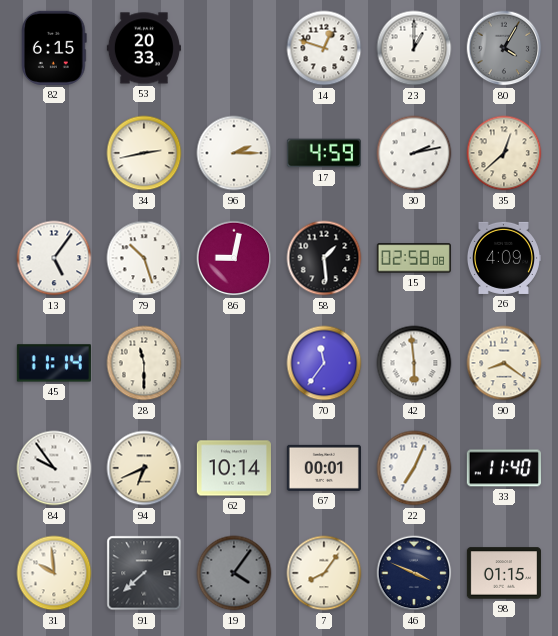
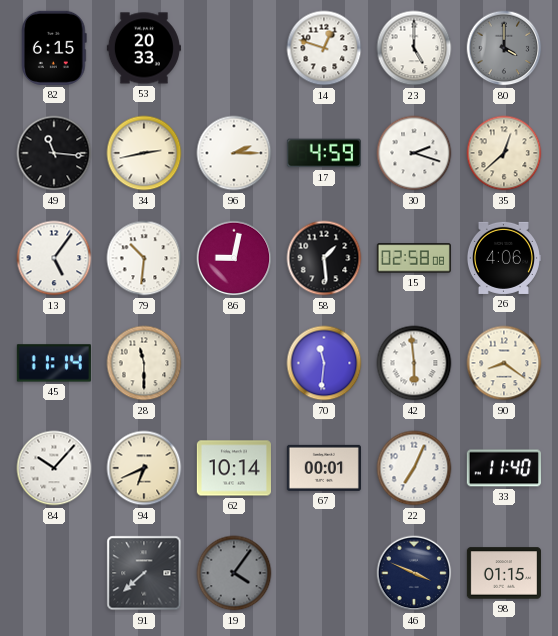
23: 1:00 -> 5:00
80: 4:05 -> 4:00
49: none -> 11:16
30: 2:13 -> 2:18
79: 10:27 -> 10:31
26: 4:09 -> 4:06
70: 11:36 -> 11:31
84: 9:54 -> 10:07
31: 9:59 -> none
7: 8:06 -> none
